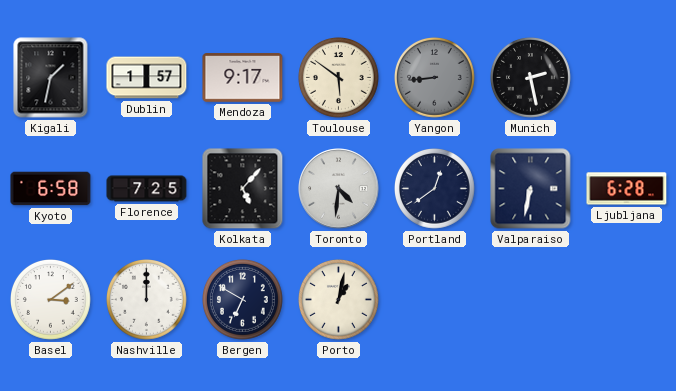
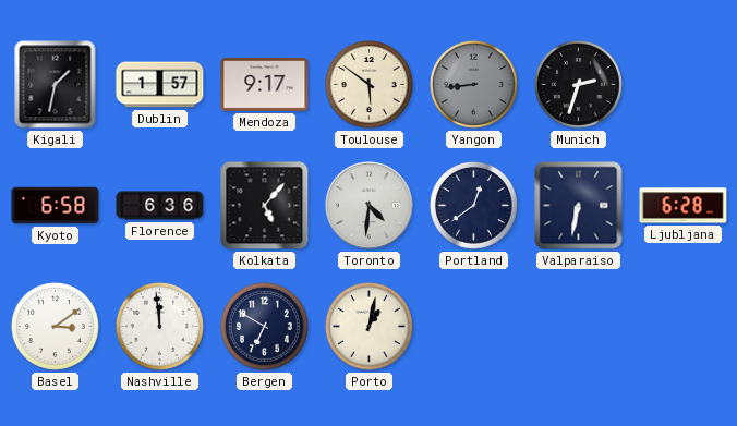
Munich: 2:28 -> 2:33
Florence: 7:25 -> 6:36
Nashville: 12:00 -> 11:59
